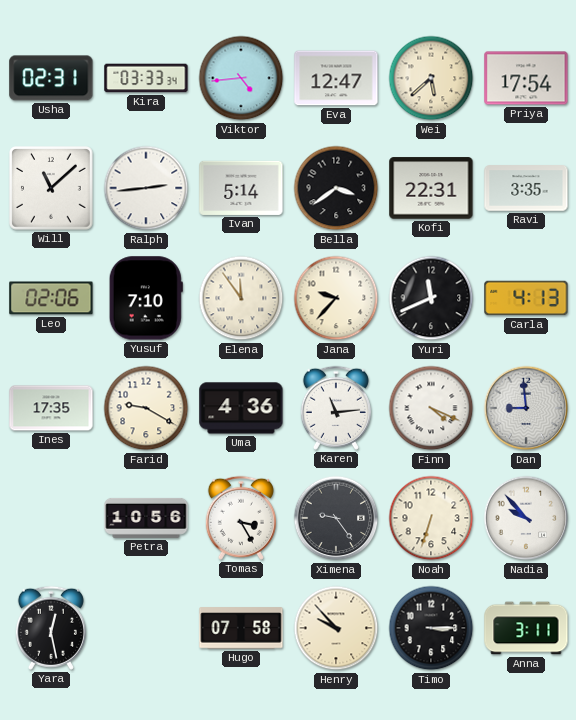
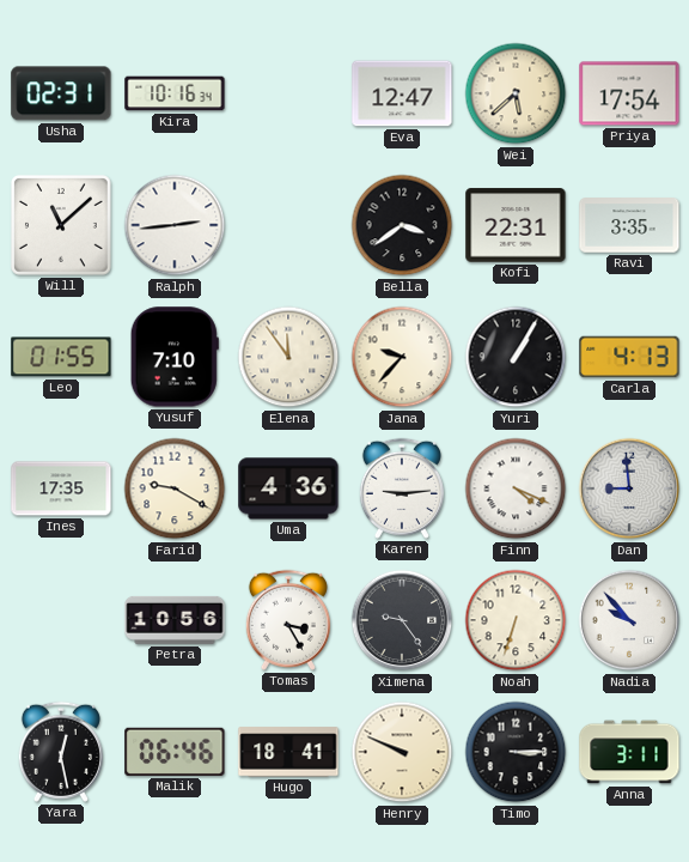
Kira: 03:33 -> 10:16
Viktor: 4:44 -> none
Ivan: 5:14 -> none
Leo: 02:06 -> 01:55
Yuri: 11:41 -> 1:05
Karen: 11:14 -> 9:14
Malik: none -> 06:46
Hugo: 07:58 -> 18:41
Henry: 9:53 -> 9:49
